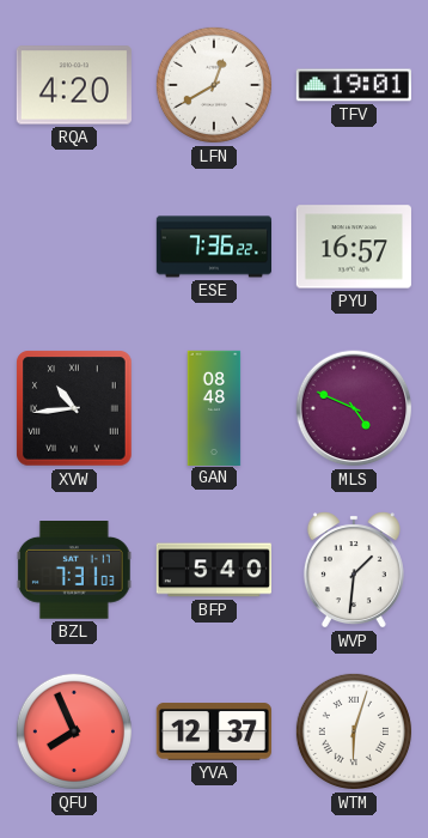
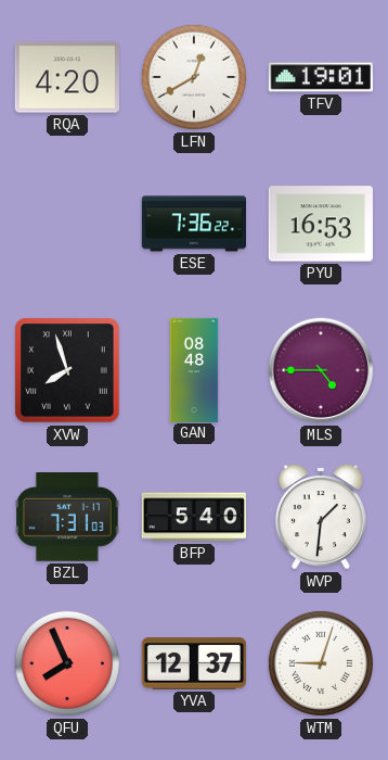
PYU: 16:57 -> 16:53
XVW: 10:44 -> 7:57
MLS: 4:49 -> 4:45
WTM: 6:03 -> 9:03
